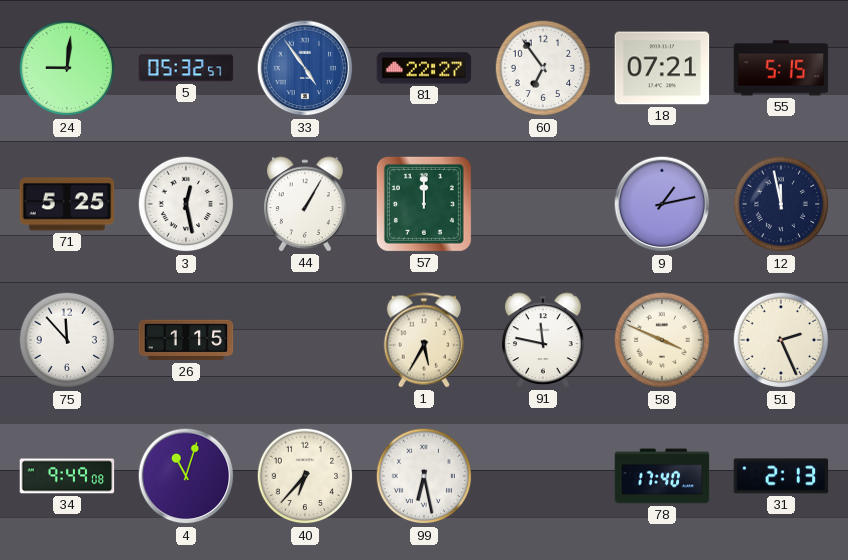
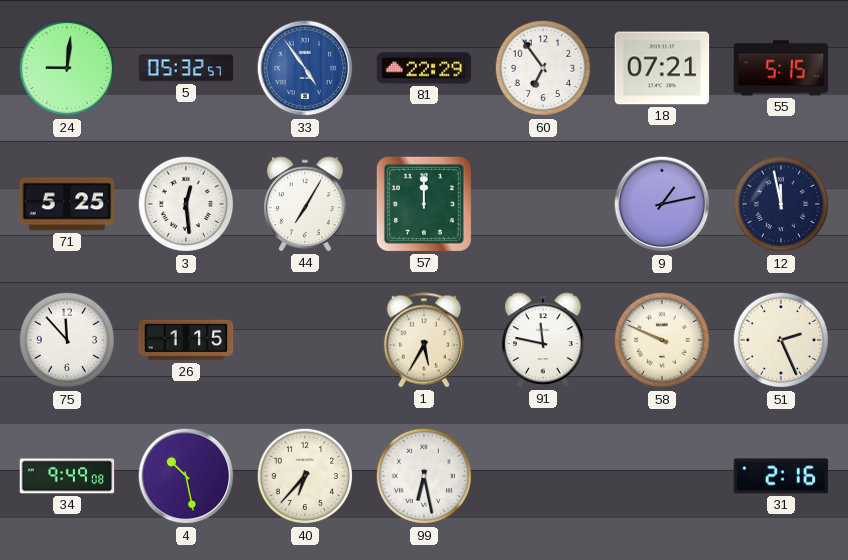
81: 22:27 -> 22:29
3: 12:28 -> 12:29
44: 1:05 -> 7:05
58: 3:49 -> 9:49
4: 11:03 -> 10:28
78: 17:40 -> none
31: 2:13 -> 2:16
